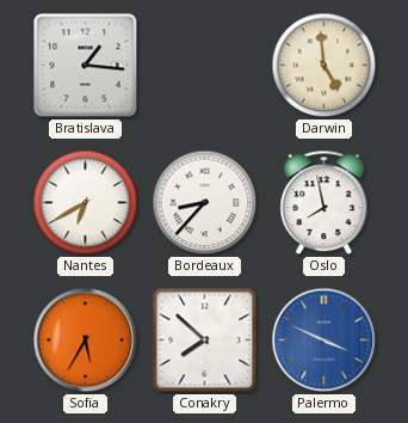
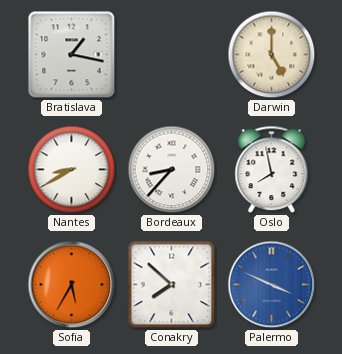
Bratislava: 1:16 -> 1:17
Darwin: 4:59 -> 5:00
Nantes: 6:40 -> 8:40
